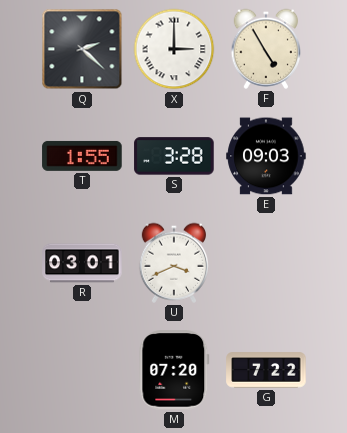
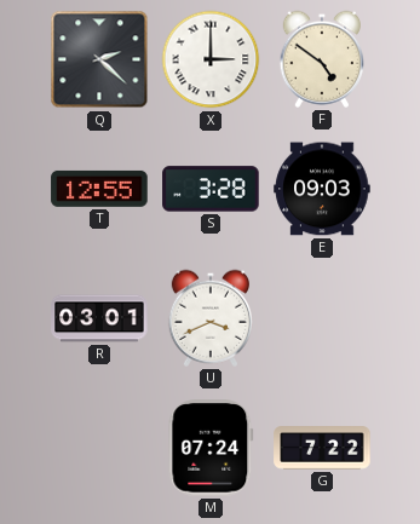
F: 4:55 -> 4:51
T: 1:55 -> 12:55
M: 07:20 -> 07:24
